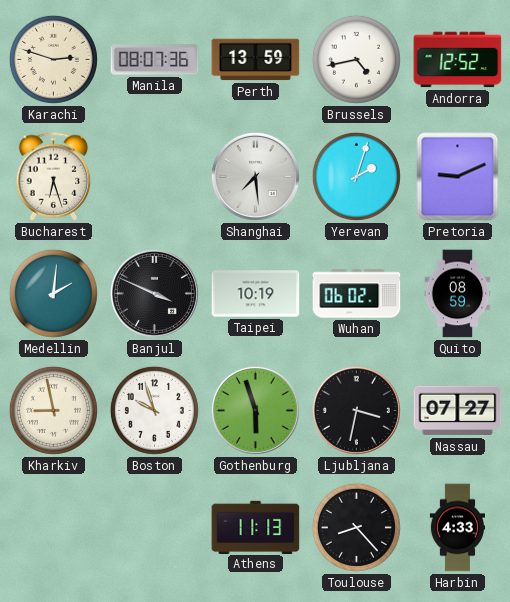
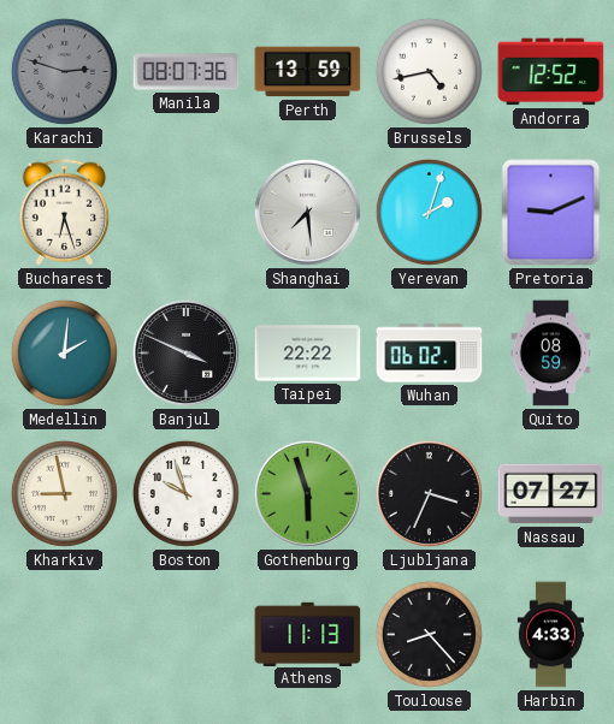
Karachi dial: cream -> grey
Taipei: 10:19 -> 22:22
Ljubljana: 3:32 -> 3:34
